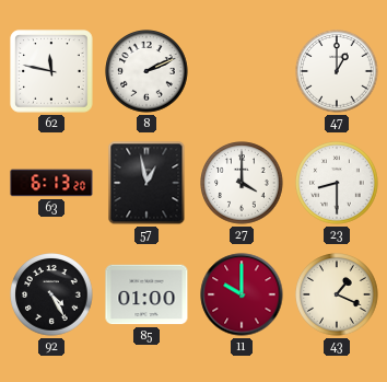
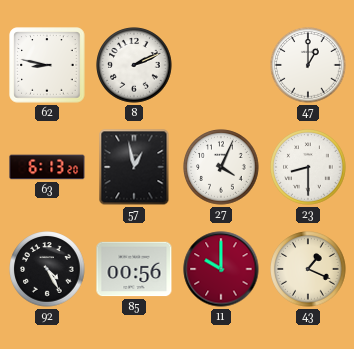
62: 11:47 -> 8:47
27: 4:00 -> 4:04
85: 01:00 -> 00:56
